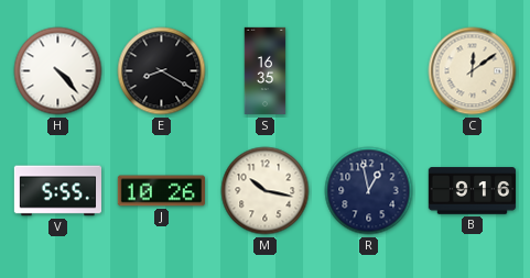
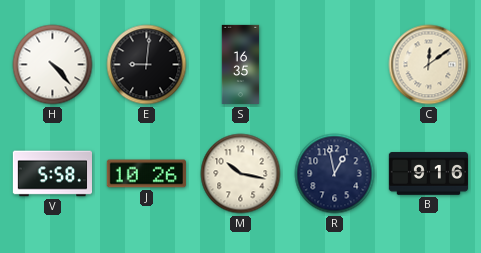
E: 8:20 -> 9:01
V: 5:55 -> 5:58
